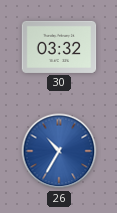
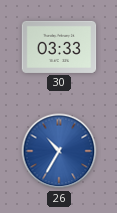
30: 03:32 -> 03:33
